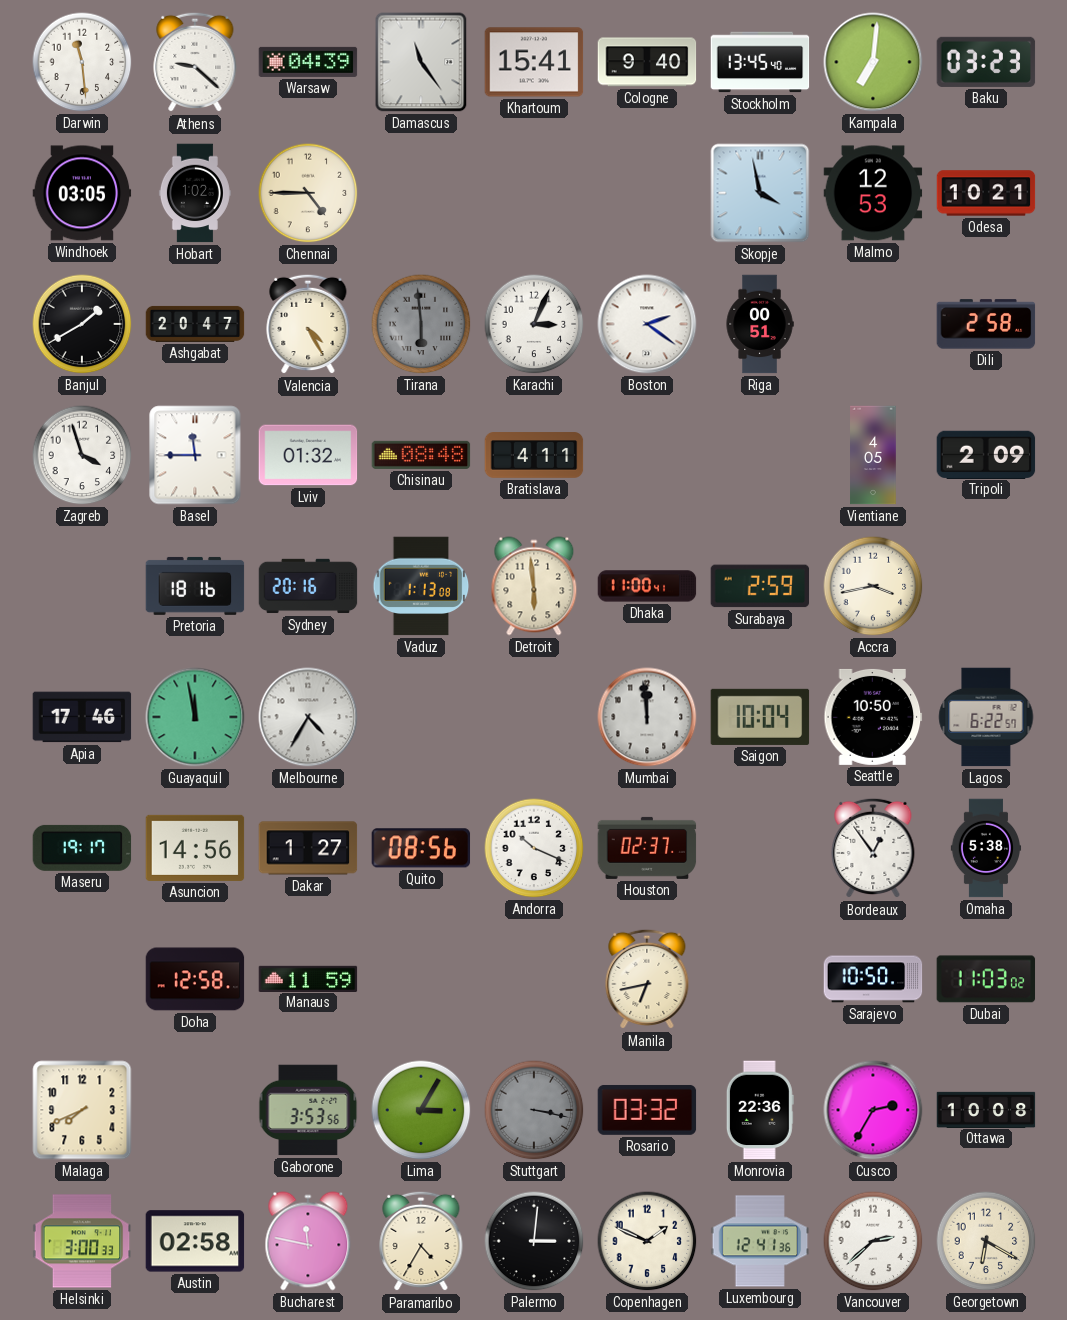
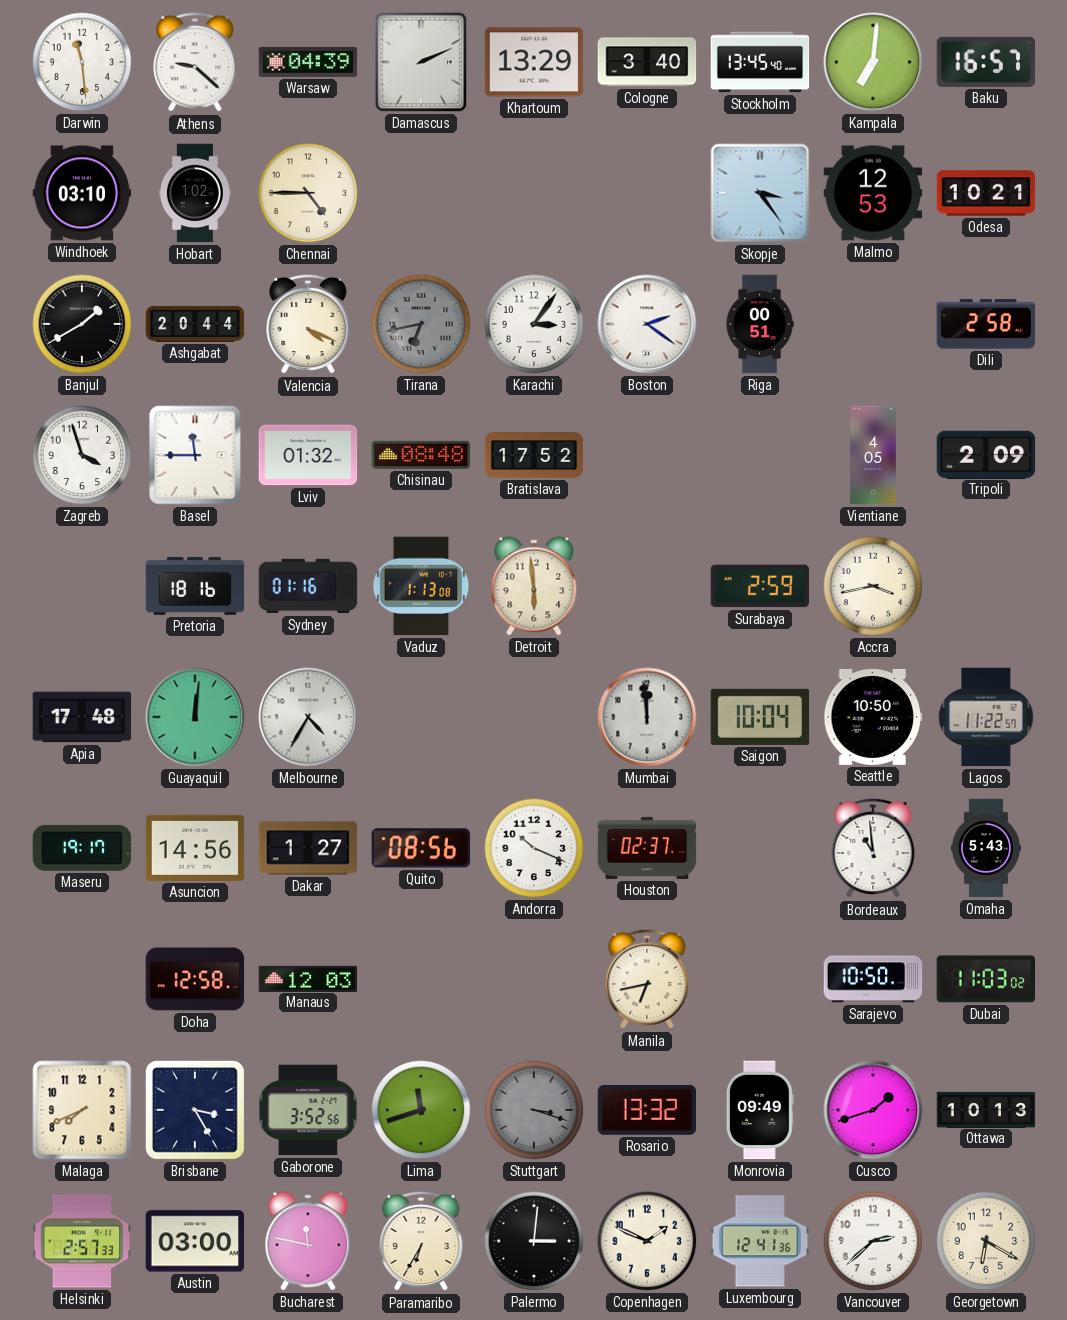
Damascus: 11:24 -> 2:11
Khartoum: 15:41 -> 13:29
Cologne: 9:40 -> 3:40
Baku: 03:23 -> 16:57
Windhoek: 03:05 -> 03:10
Skopje: 3:58 -> 3:24
Ashgabat: 20:47 -> 20:44
Valencia: 4:25 -> 4:19
Tirana: 5:59 -> 6:43
Karachi: 3:04 -> 3:06
Bratislava: 4:11 -> 17:52
Sydney: 20:16 -> 01:16
Dhaka: 11:00 -> none
Apia: 17:46 -> 17:48
Guayaquil: 11:58 -> 12:01
Lagos: 6:22 -> 11:22
Bordeaux: 12:54 -> 10:59
Omaha: 5:38 -> 5:43
Manaus: 11:59 -> 12:03
Brisbane: none -> 3:25
Gaborone: 3:53 -> 3:52
Lima: 3:05 -> 11:42
Stuttgart: 3:17 -> 3:18
Rosario: 03:32 -> 13:32
Monrovia: 22:36 -> 09:49
Cusco: 2:35 -> 1:42
Ottawa: 10:08 -> 10:13
Helsinki: 3:00 -> 2:57
Austin: 02:58 -> 03:00
Paramaribo: 4:35 -> 6:35
